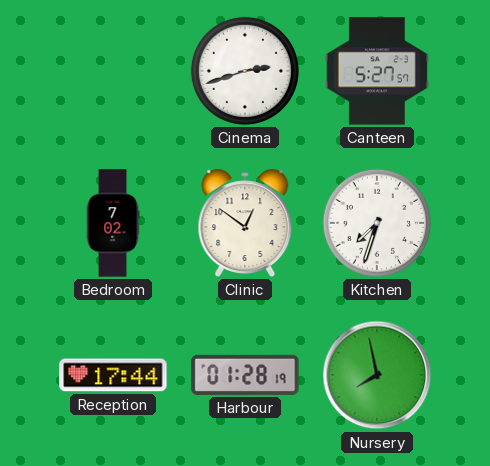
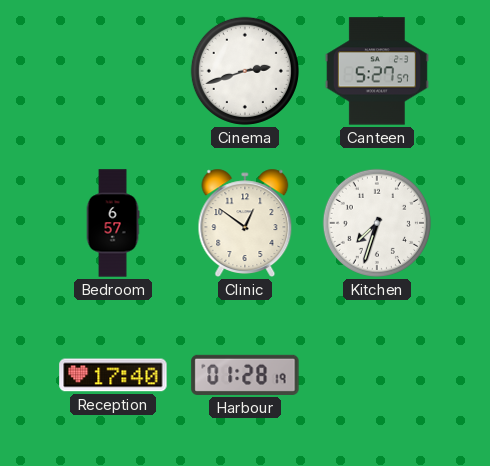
Bedroom: 7:02 -> 6:57
Reception: 17:44 -> 17:40
Nursery: 7:58 -> none
